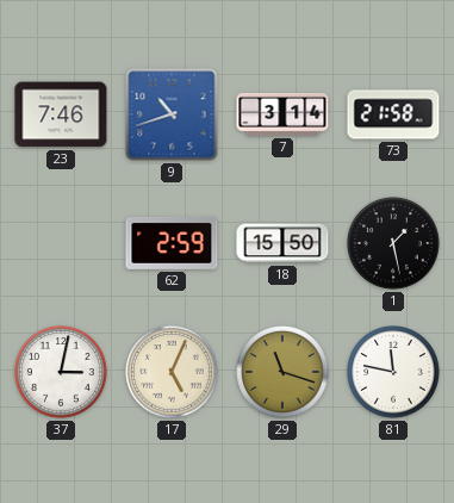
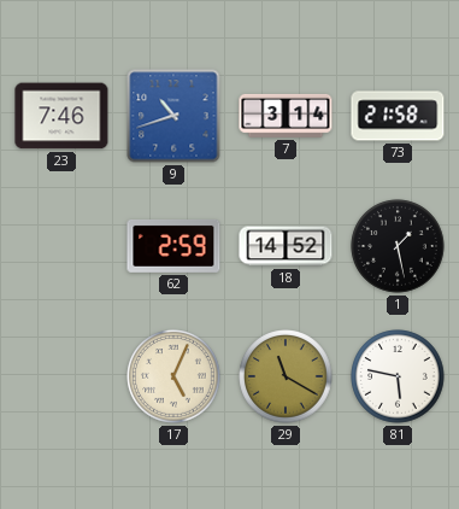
18: 15:50 -> 14:52
37: 3:02 -> none
29: 11:18 -> 11:20
81: 11:47 -> 5:47
